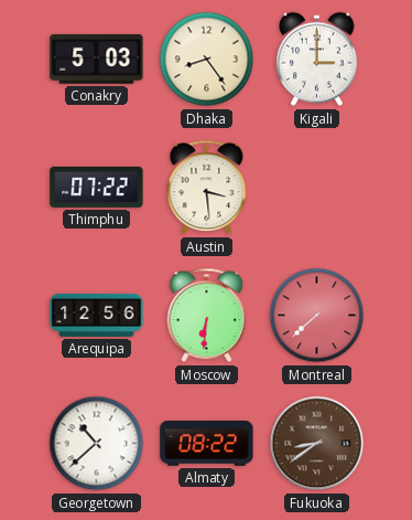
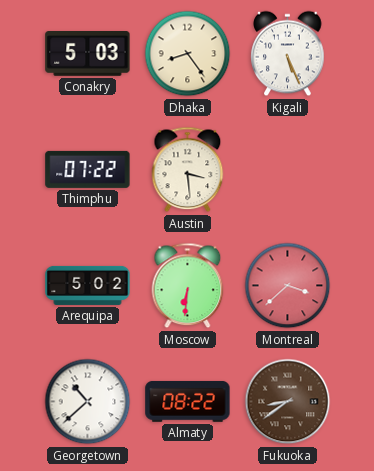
Kigali: 3:00 -> 5:26
Arequipa: 12:56 -> 5:02
Montreal: 7:38 -> 3:38
